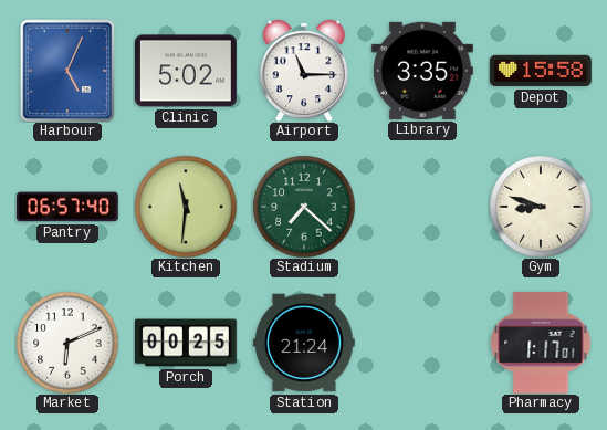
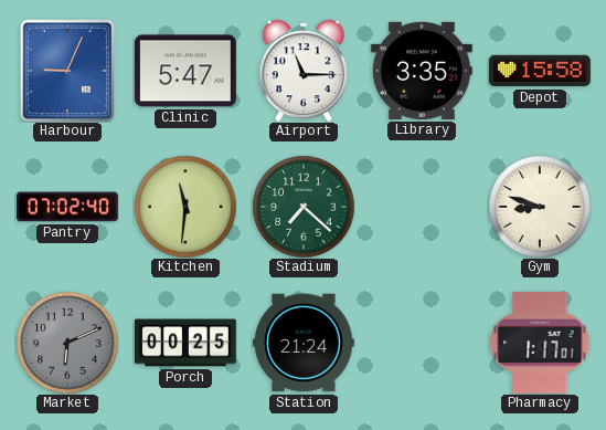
Harbour: 5:04 -> 9:04
Clinic: 5:02 -> 5:47
Pantry: 06:57 -> 07:02
Market dial: white -> grey
